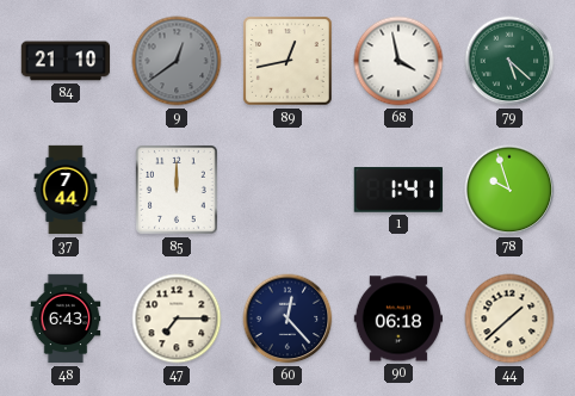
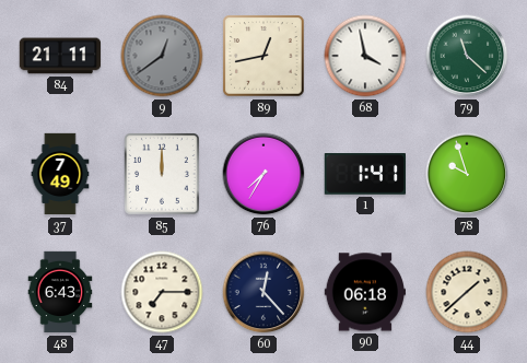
84: 21:10 -> 21:11
79: 5:22 -> 11:22
37: 7:44 -> 7:49
76: none -> 7:35
